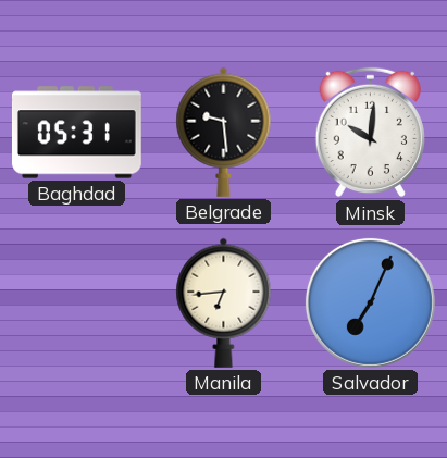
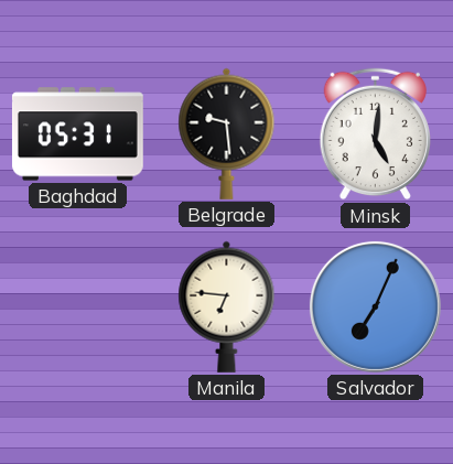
Minsk: 10:01 -> 5:01
Manila: 6:44 -> 6:46
